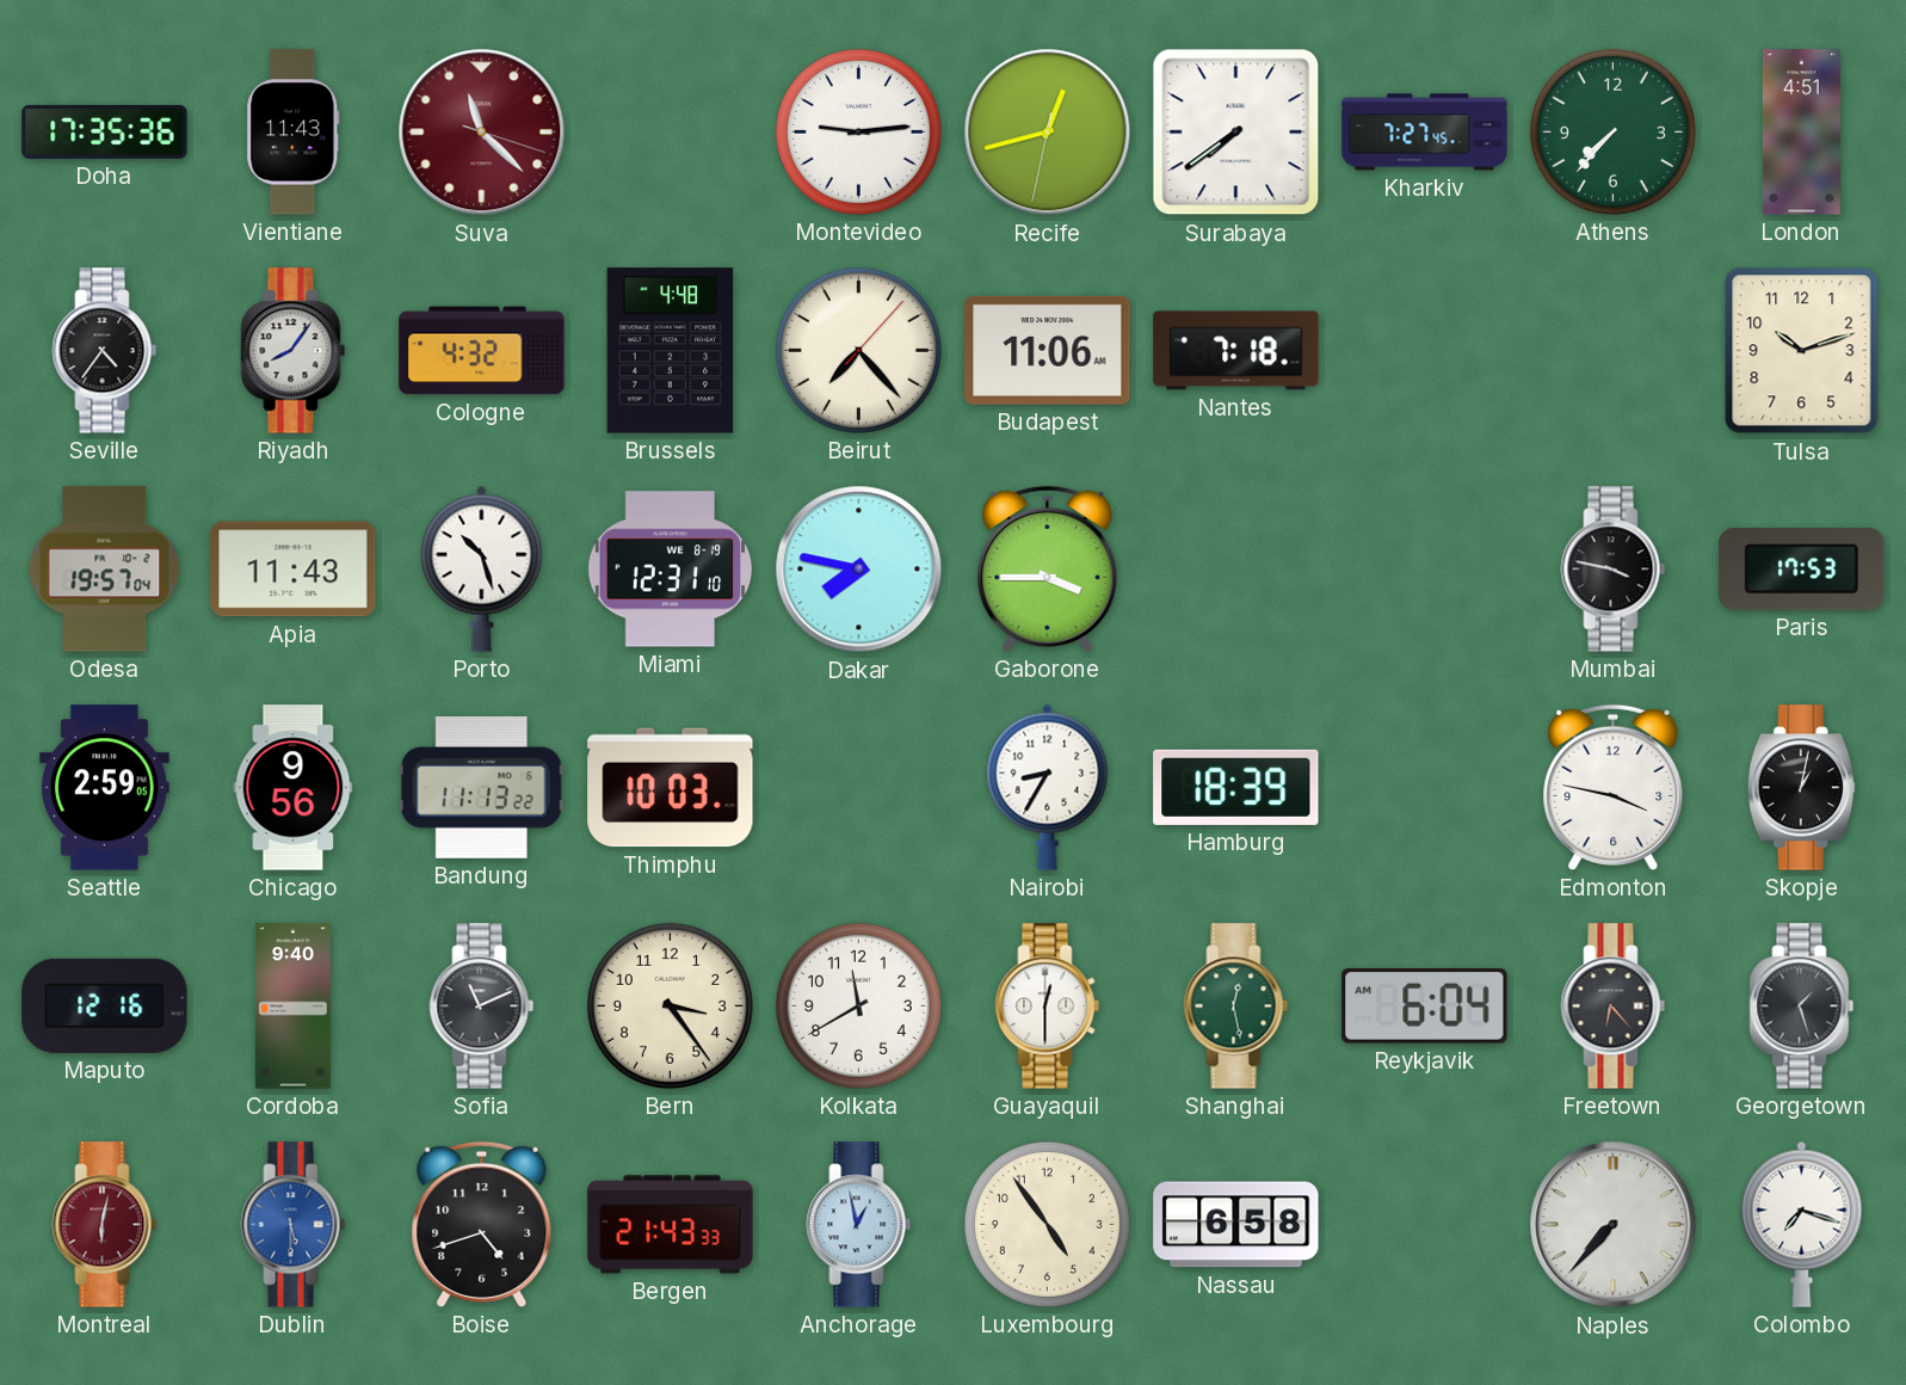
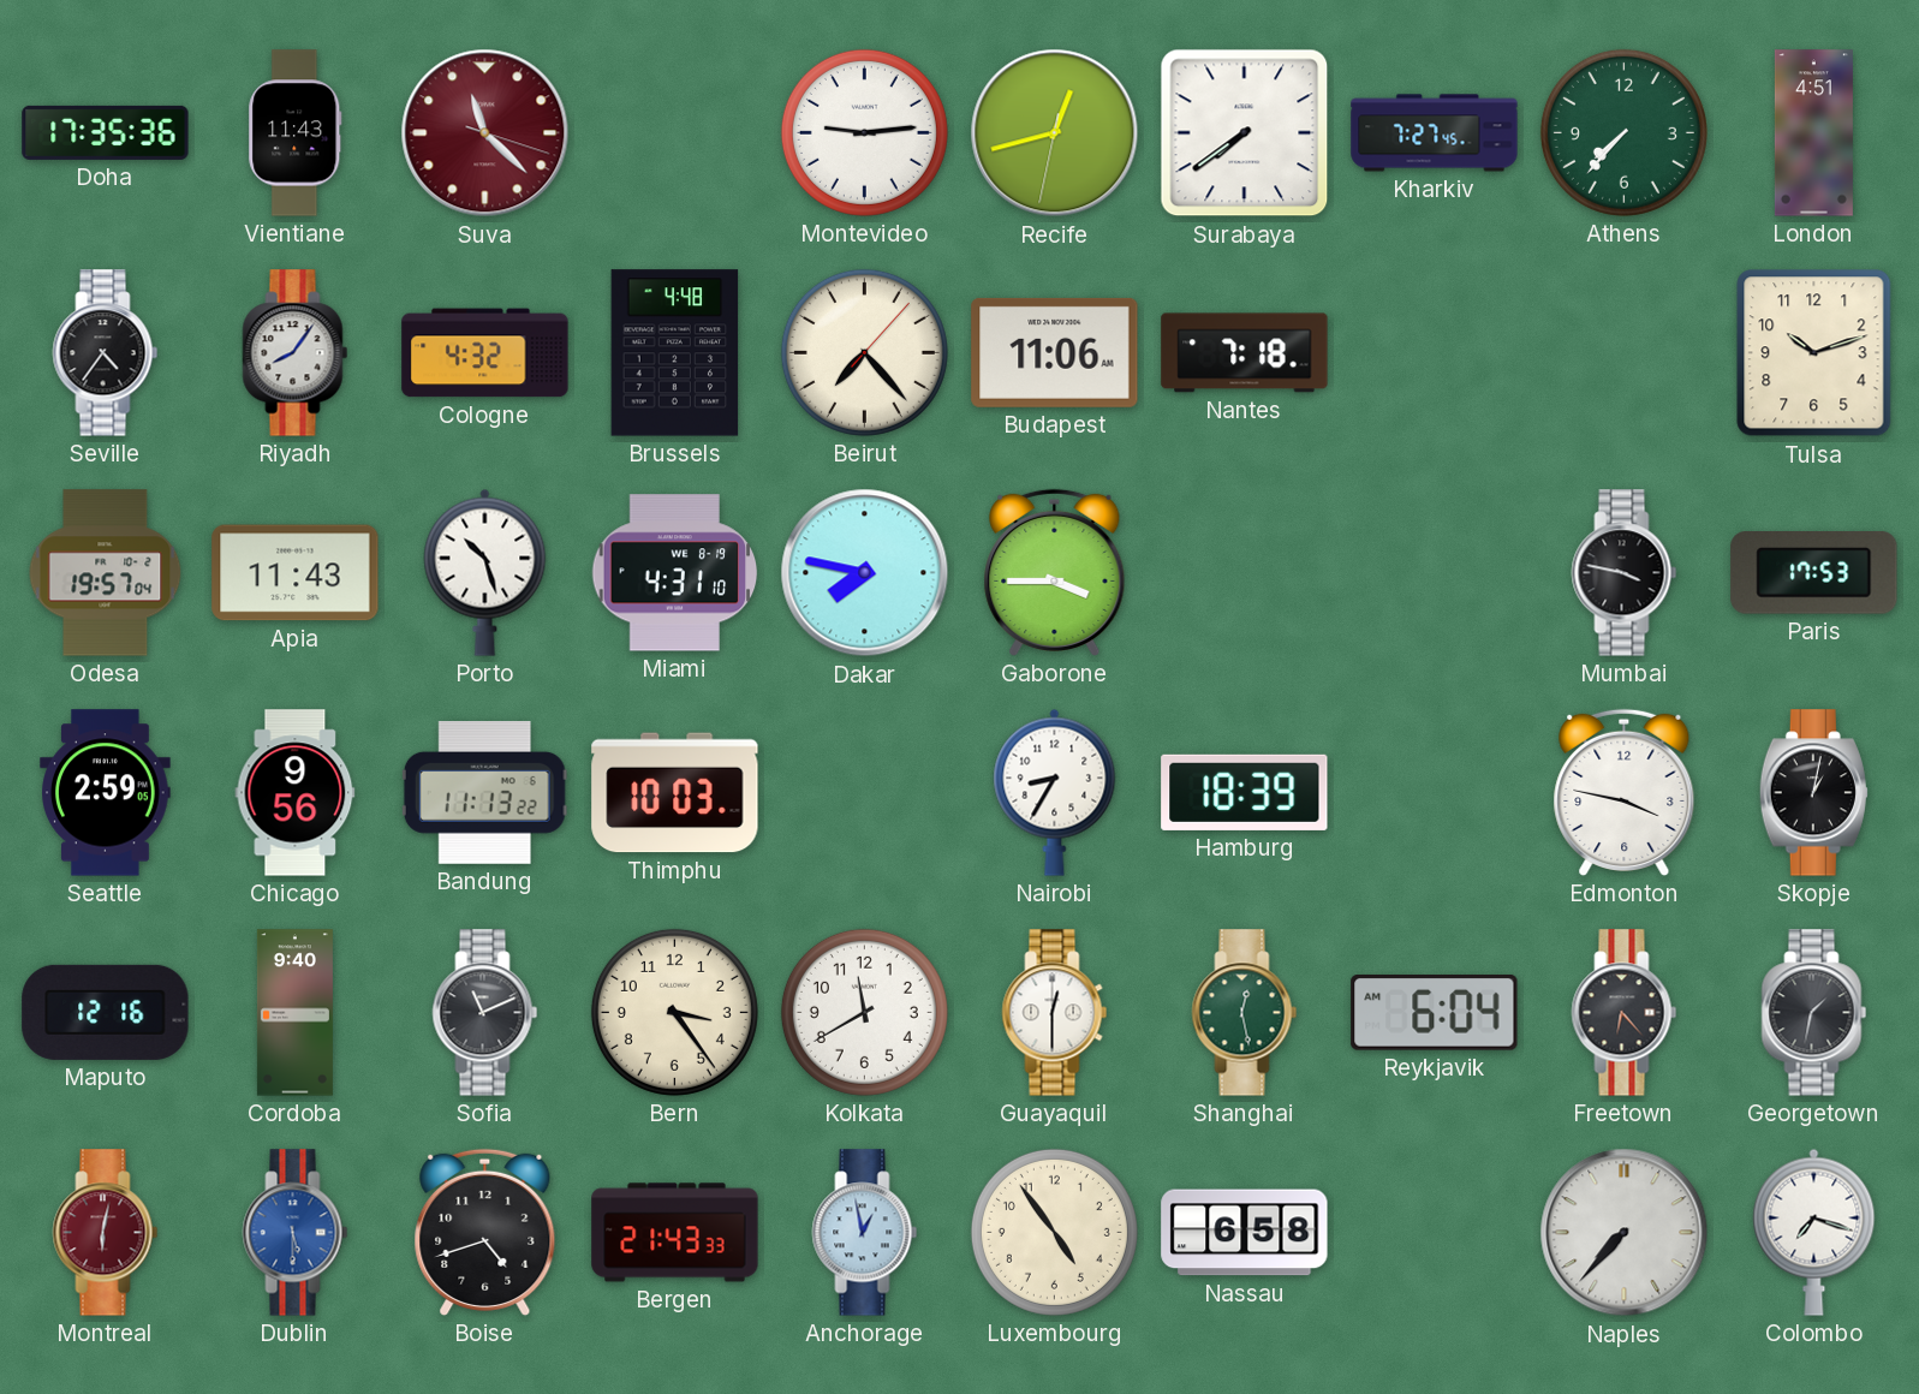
Miami: 12:31 -> 4:31
Georgetown: 1:27 -> 1:32
